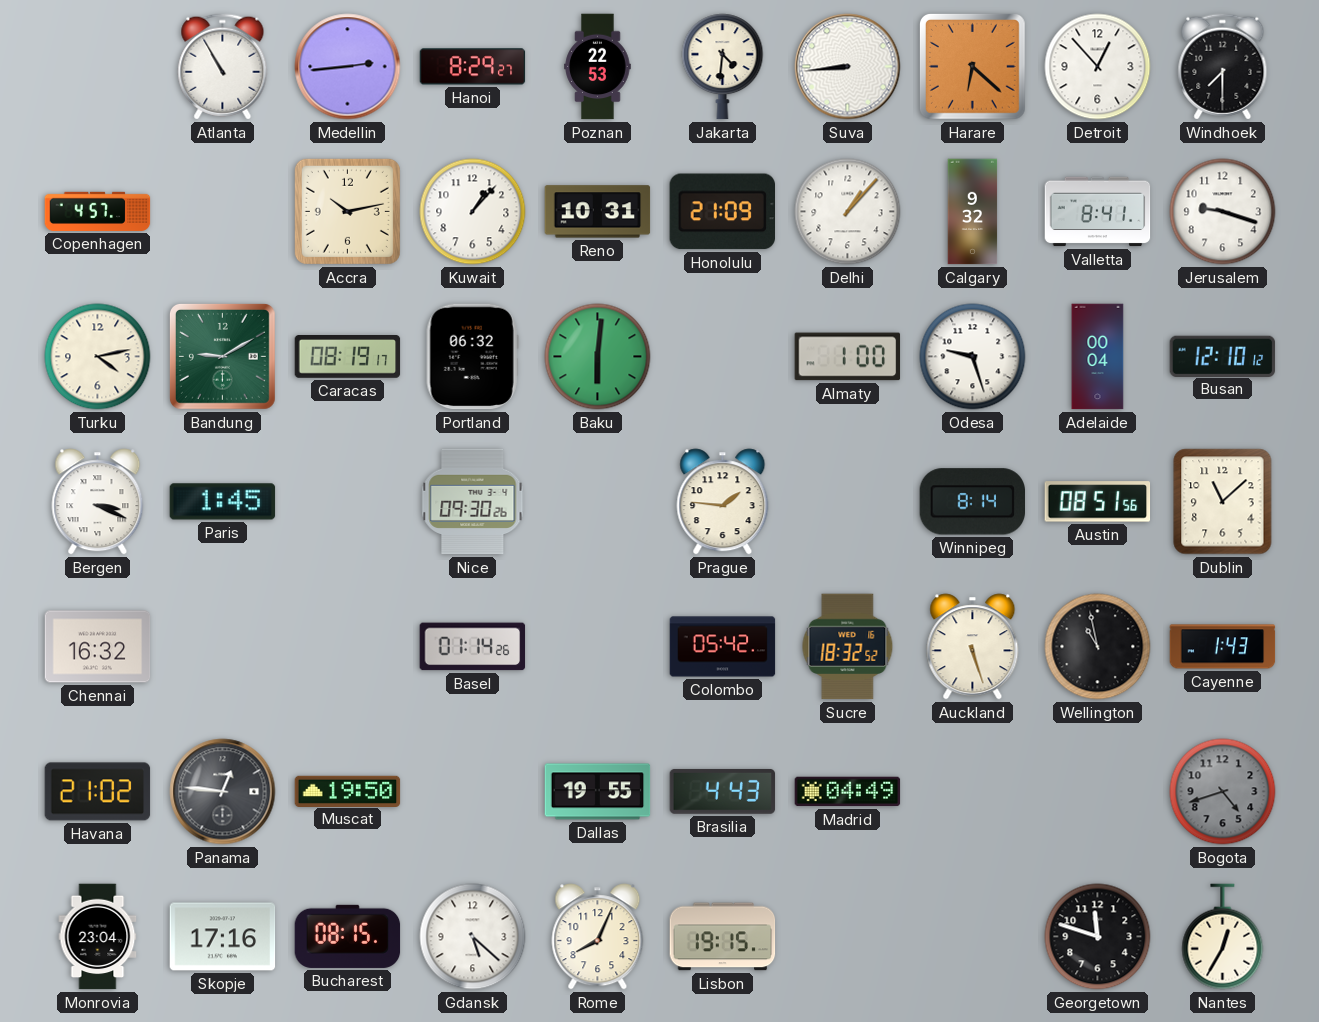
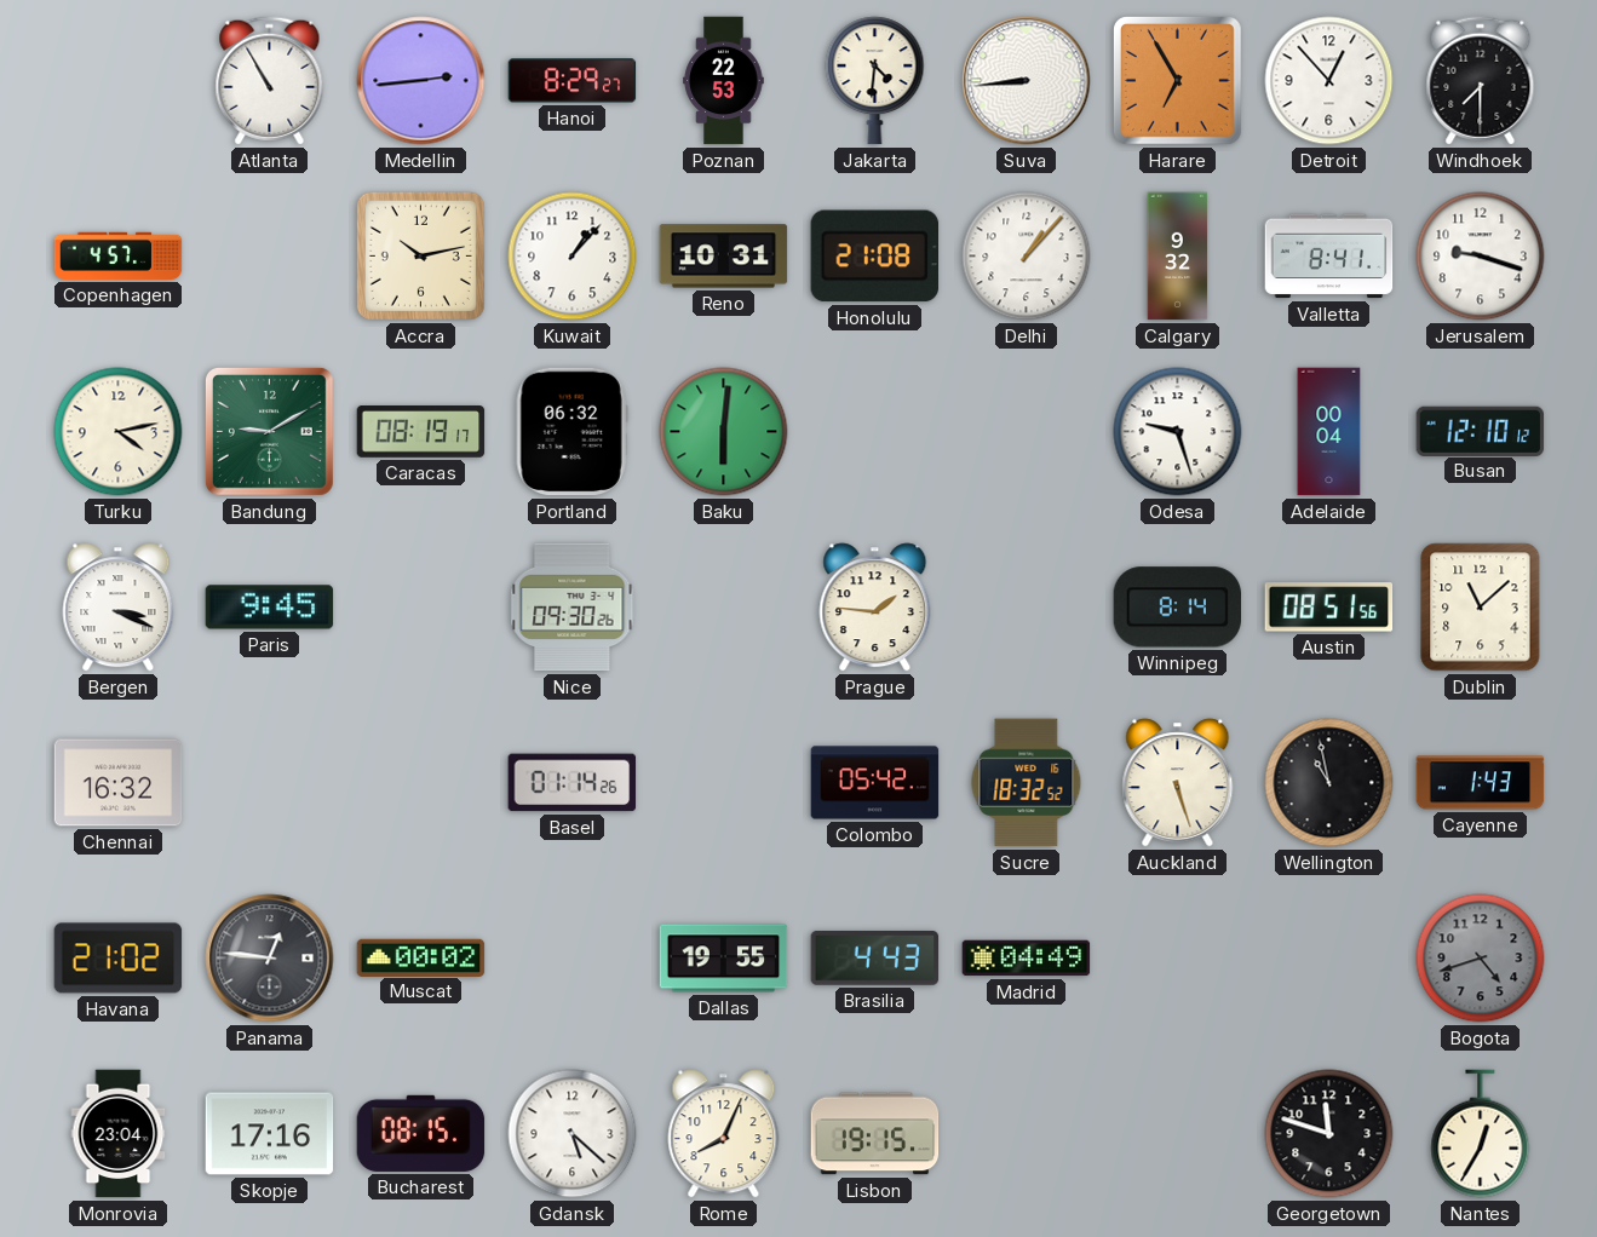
Harare: 6:22 -> 6:55
Honolulu: 21:09 -> 21:08
Almaty: 1:00 -> none
Paris: 1:45 -> 9:45
Muscat: 19:50 -> 00:02
